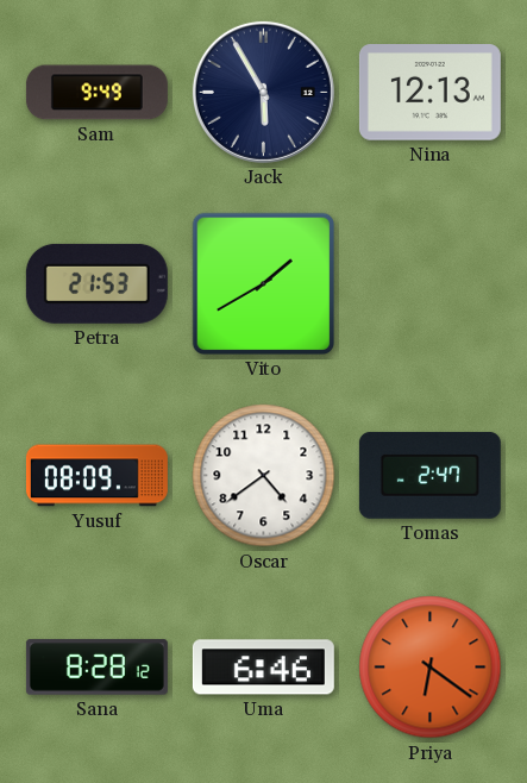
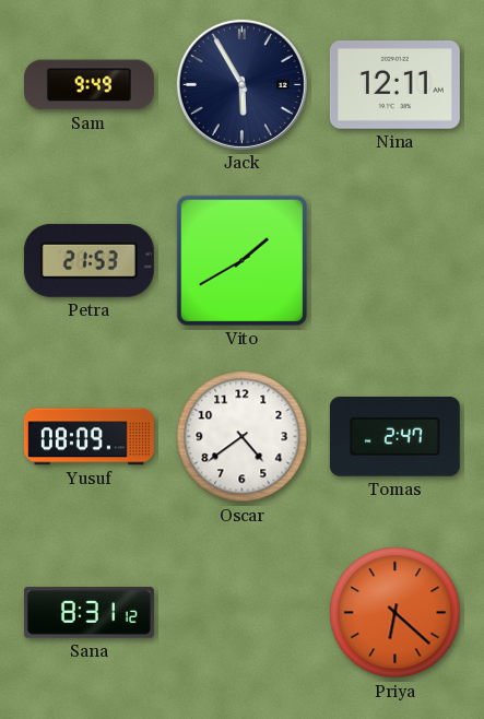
Nina: 12:13 -> 12:11
Sana: 8:28 -> 8:31
Uma: 6:46 -> none
Priya: 6:21 -> 6:22
